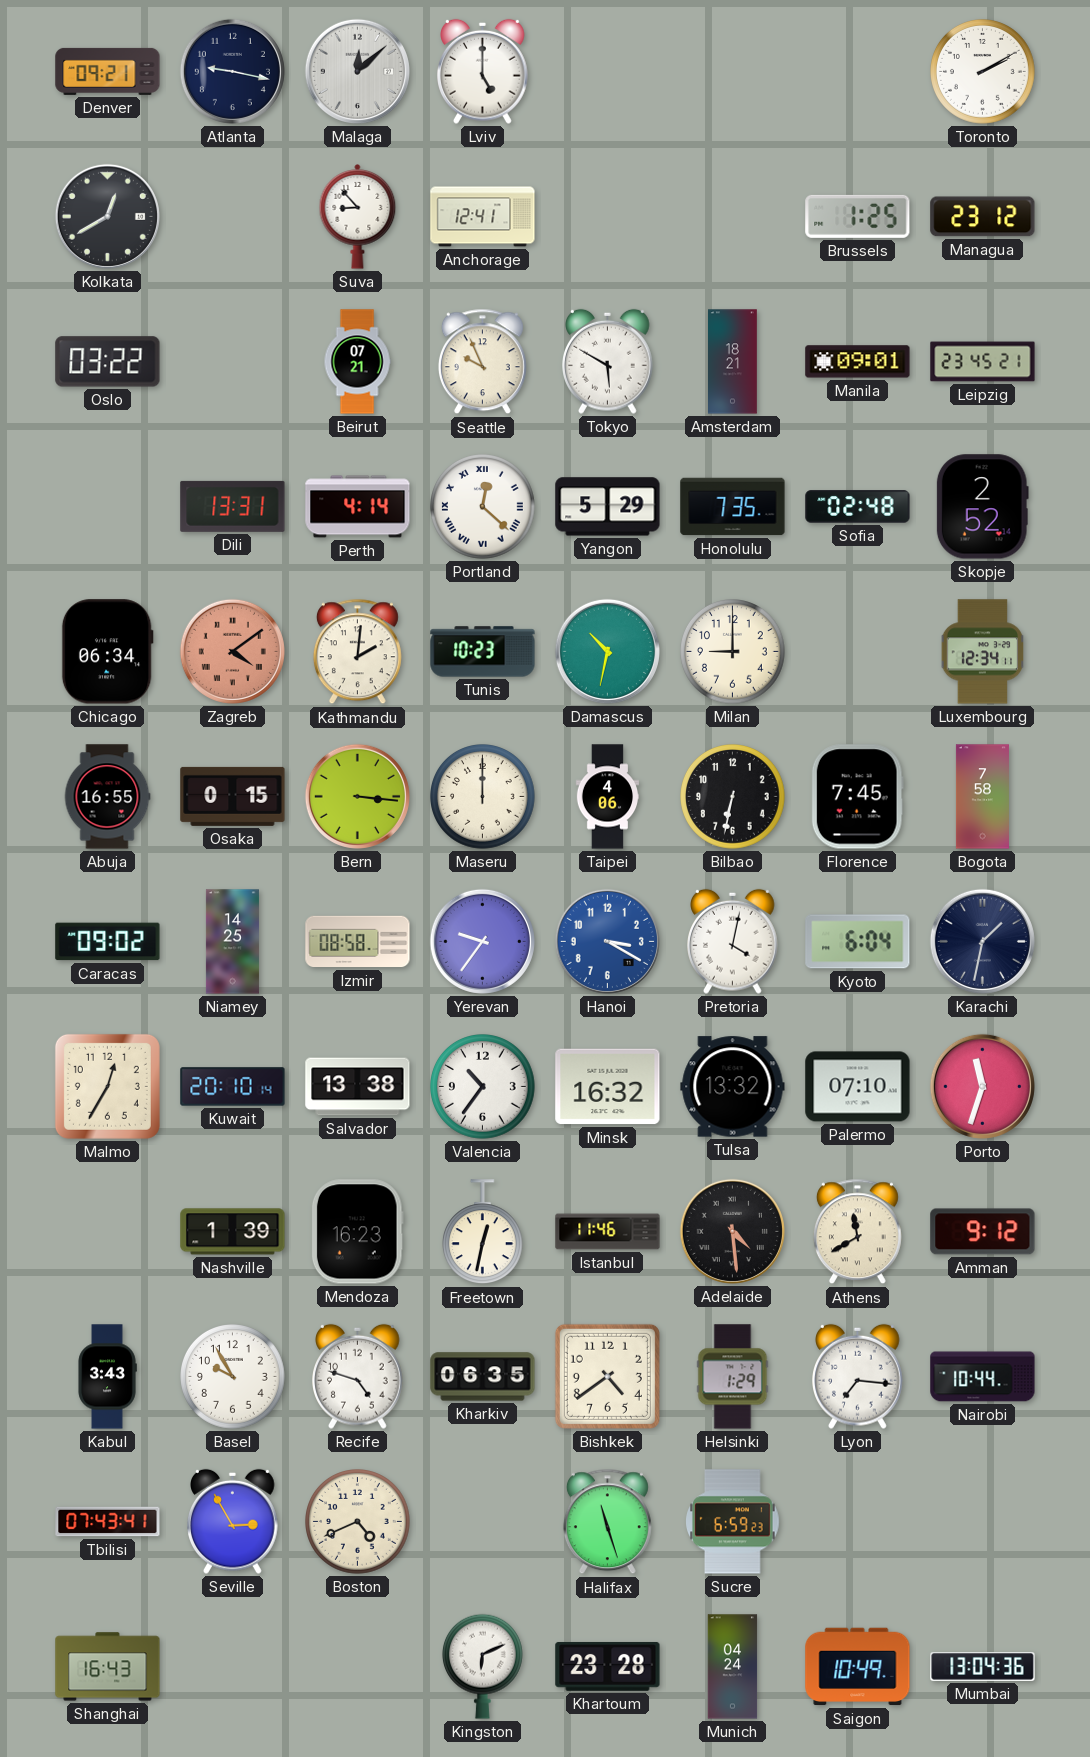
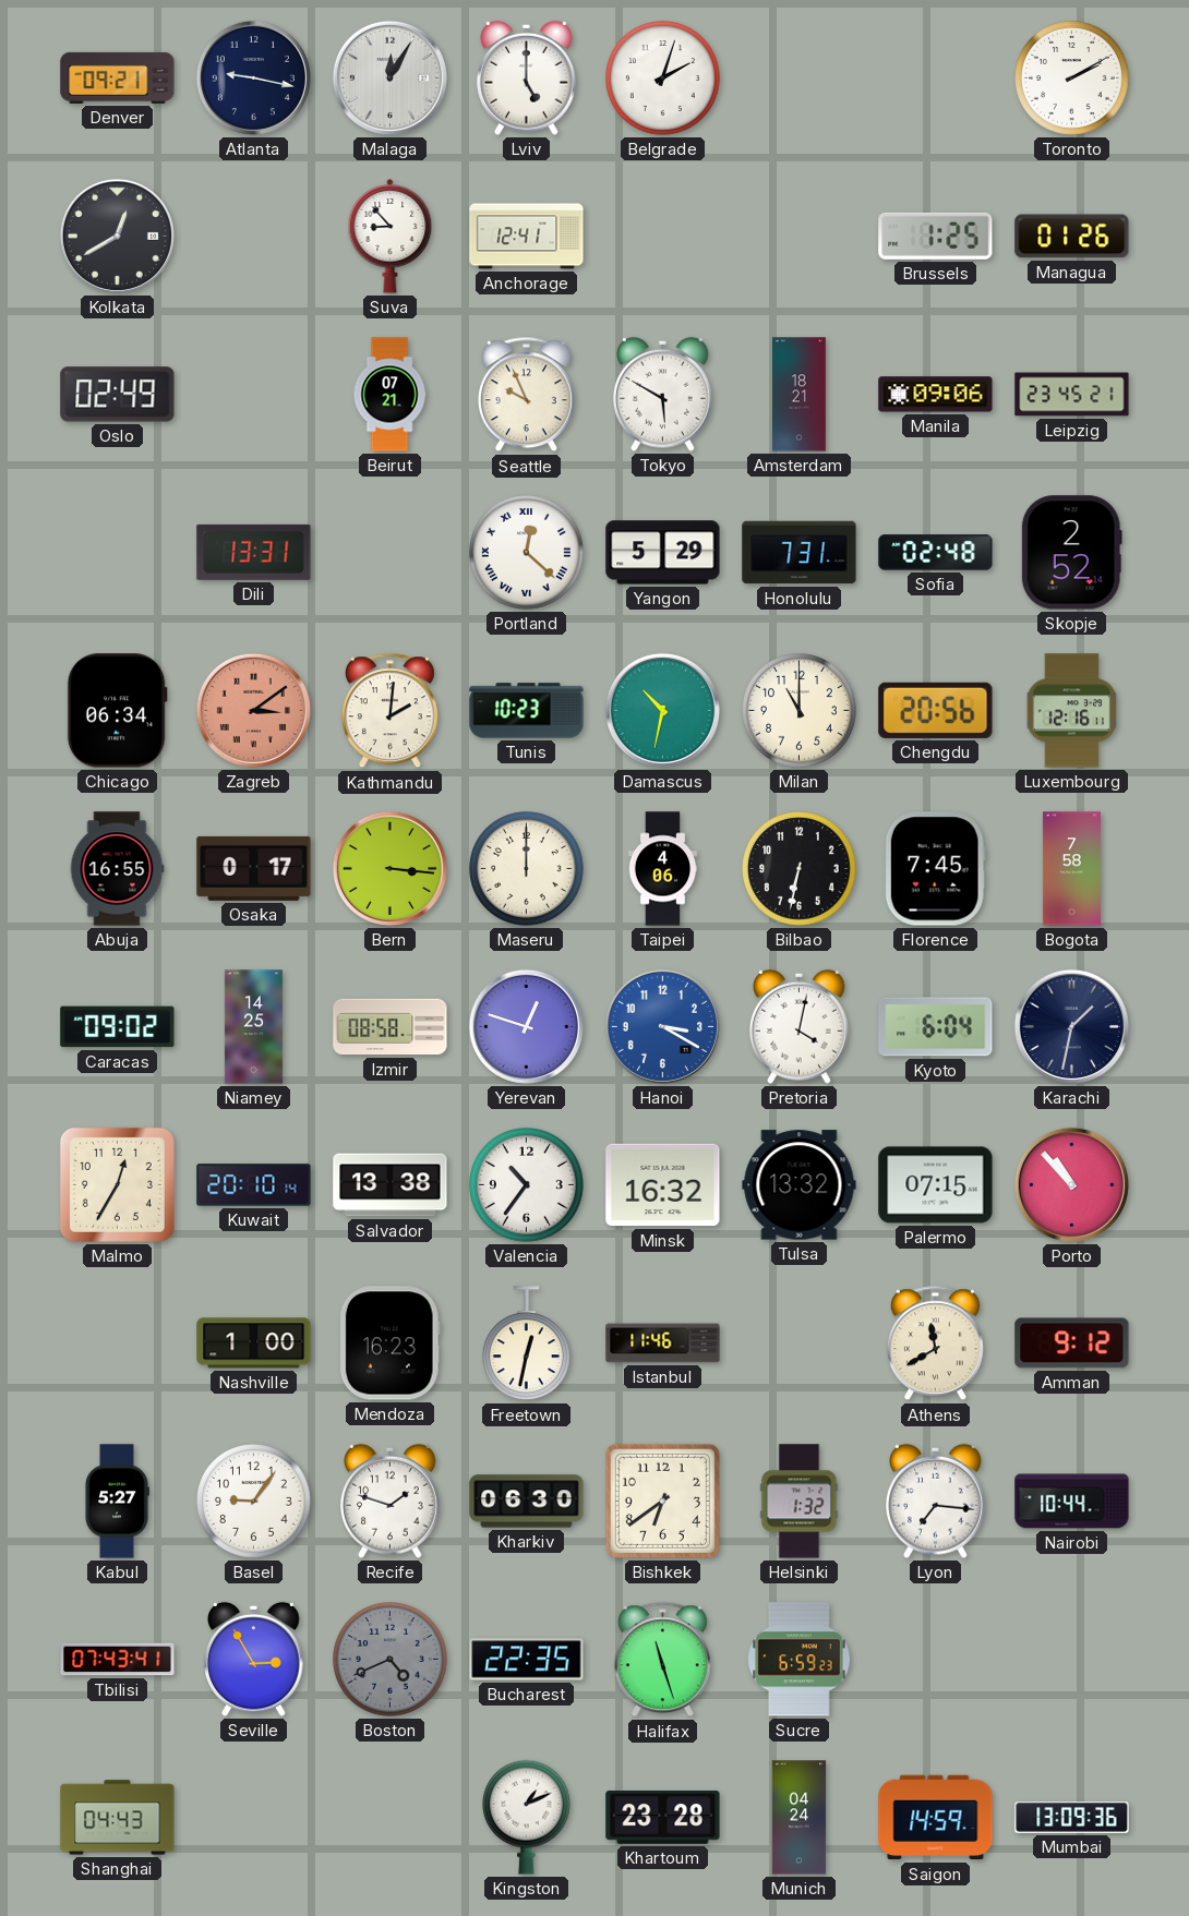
Malaga: 12:08 -> 12:05
Belgrade: none -> 2:03
Managua: 23:12 -> 01:26
Oslo: 03:22 -> 02:49
Manila: 09:01 -> 09:06
Perth: 4:14 -> none
Honolulu: 7:35 -> 7:31
Zagreb: 4:09 -> 3:09
Milan: 9:00 -> 11:00
Chengdu: none -> 20:56
Luxembourg: 12:34 -> 12:16
Osaka: 0:15 -> 0:17
Yerevan: 9:36 -> 12:48
Palermo: 07:10 -> 07:15
Porto: 11:33 -> 10:53
Nashville: 1:39 -> 1:00
Adelaide: 4:29 -> none
Kabul: 3:43 -> 5:27
Basel: 9:55 -> 9:06
Recife: 4:48 -> 1:48
Kharkiv: 06:35 -> 06:30
Bishkek: 4:39 -> 6:39
Helsinki: 1:29 -> 1:32
Boston dial: cream -> grey
Bucharest: none -> 22:35
Shanghai: 16:43 -> 04:43
Kingston: 6:11 -> 1:11
Saigon: 10:49 -> 14:59
Mumbai: 13:04 -> 13:09
